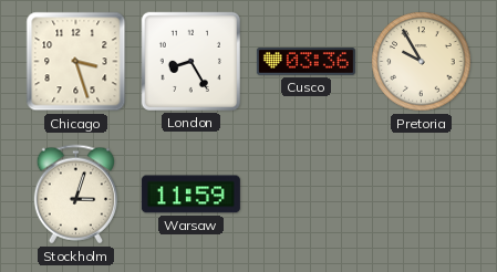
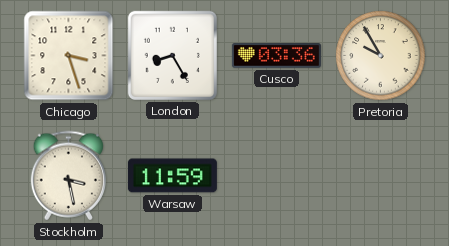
Stockholm: 3:03 -> 3:28
